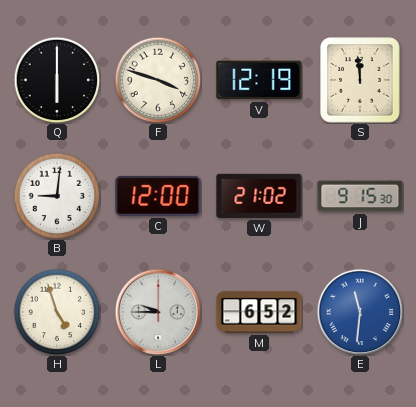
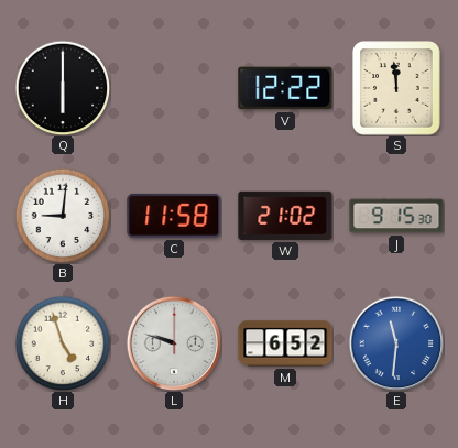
F: 3:48 -> none
V: 12:19 -> 12:22
C: 12:00 -> 11:58
L: 9:45 -> 9:48
